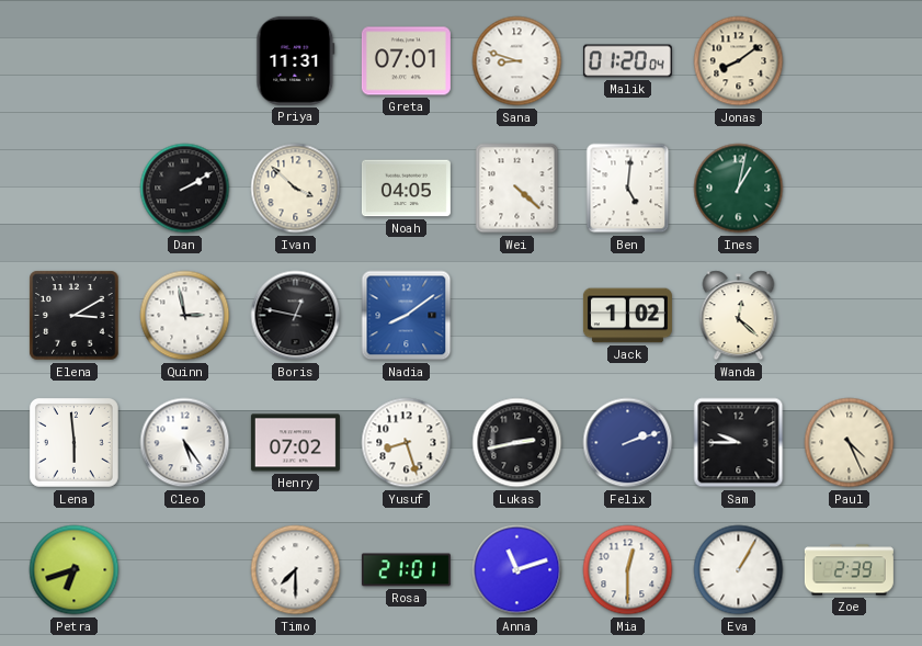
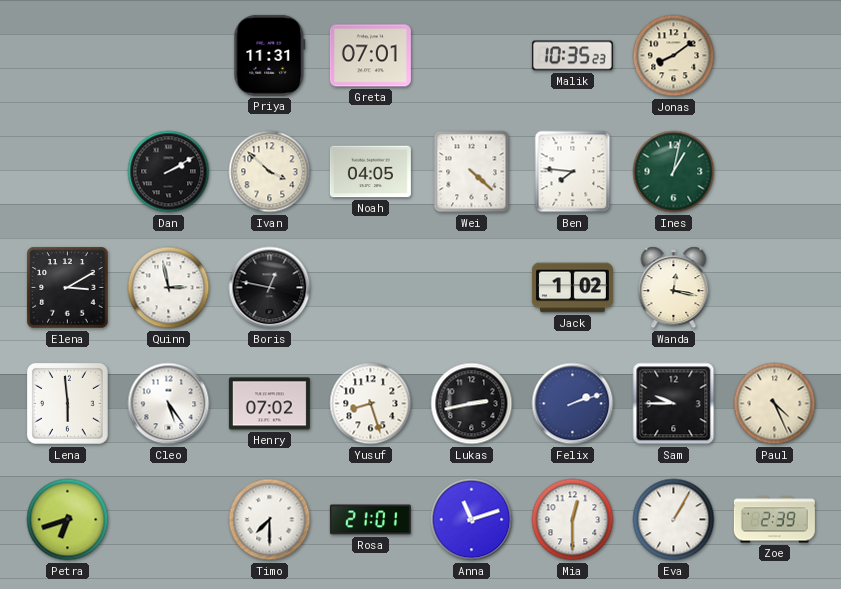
Sana: 8:48 -> none
Malik: 01:20 -> 10:35
Ben: 5:01 -> 7:46
Nadia: 8:09 -> none
Wanda: 12:22 -> 12:17
